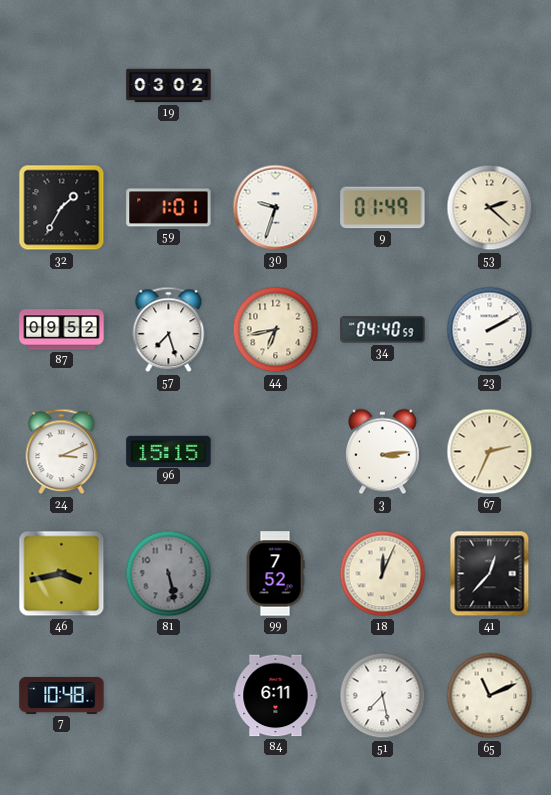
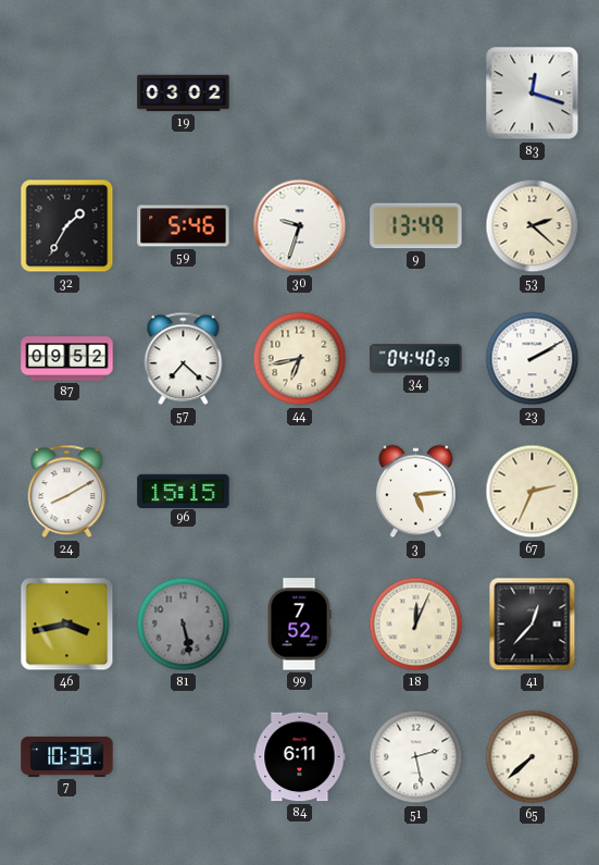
83: none -> 12:18
59: 1:01 -> 5:46
9: 01:49 -> 13:49
57: 7:27 -> 7:22
24: 3:11 -> 8:10
3: 3:14 -> 5:14
7: 10:48 -> 10:39
51: 7:28 -> 2:28
65: 11:11 -> 7:38
